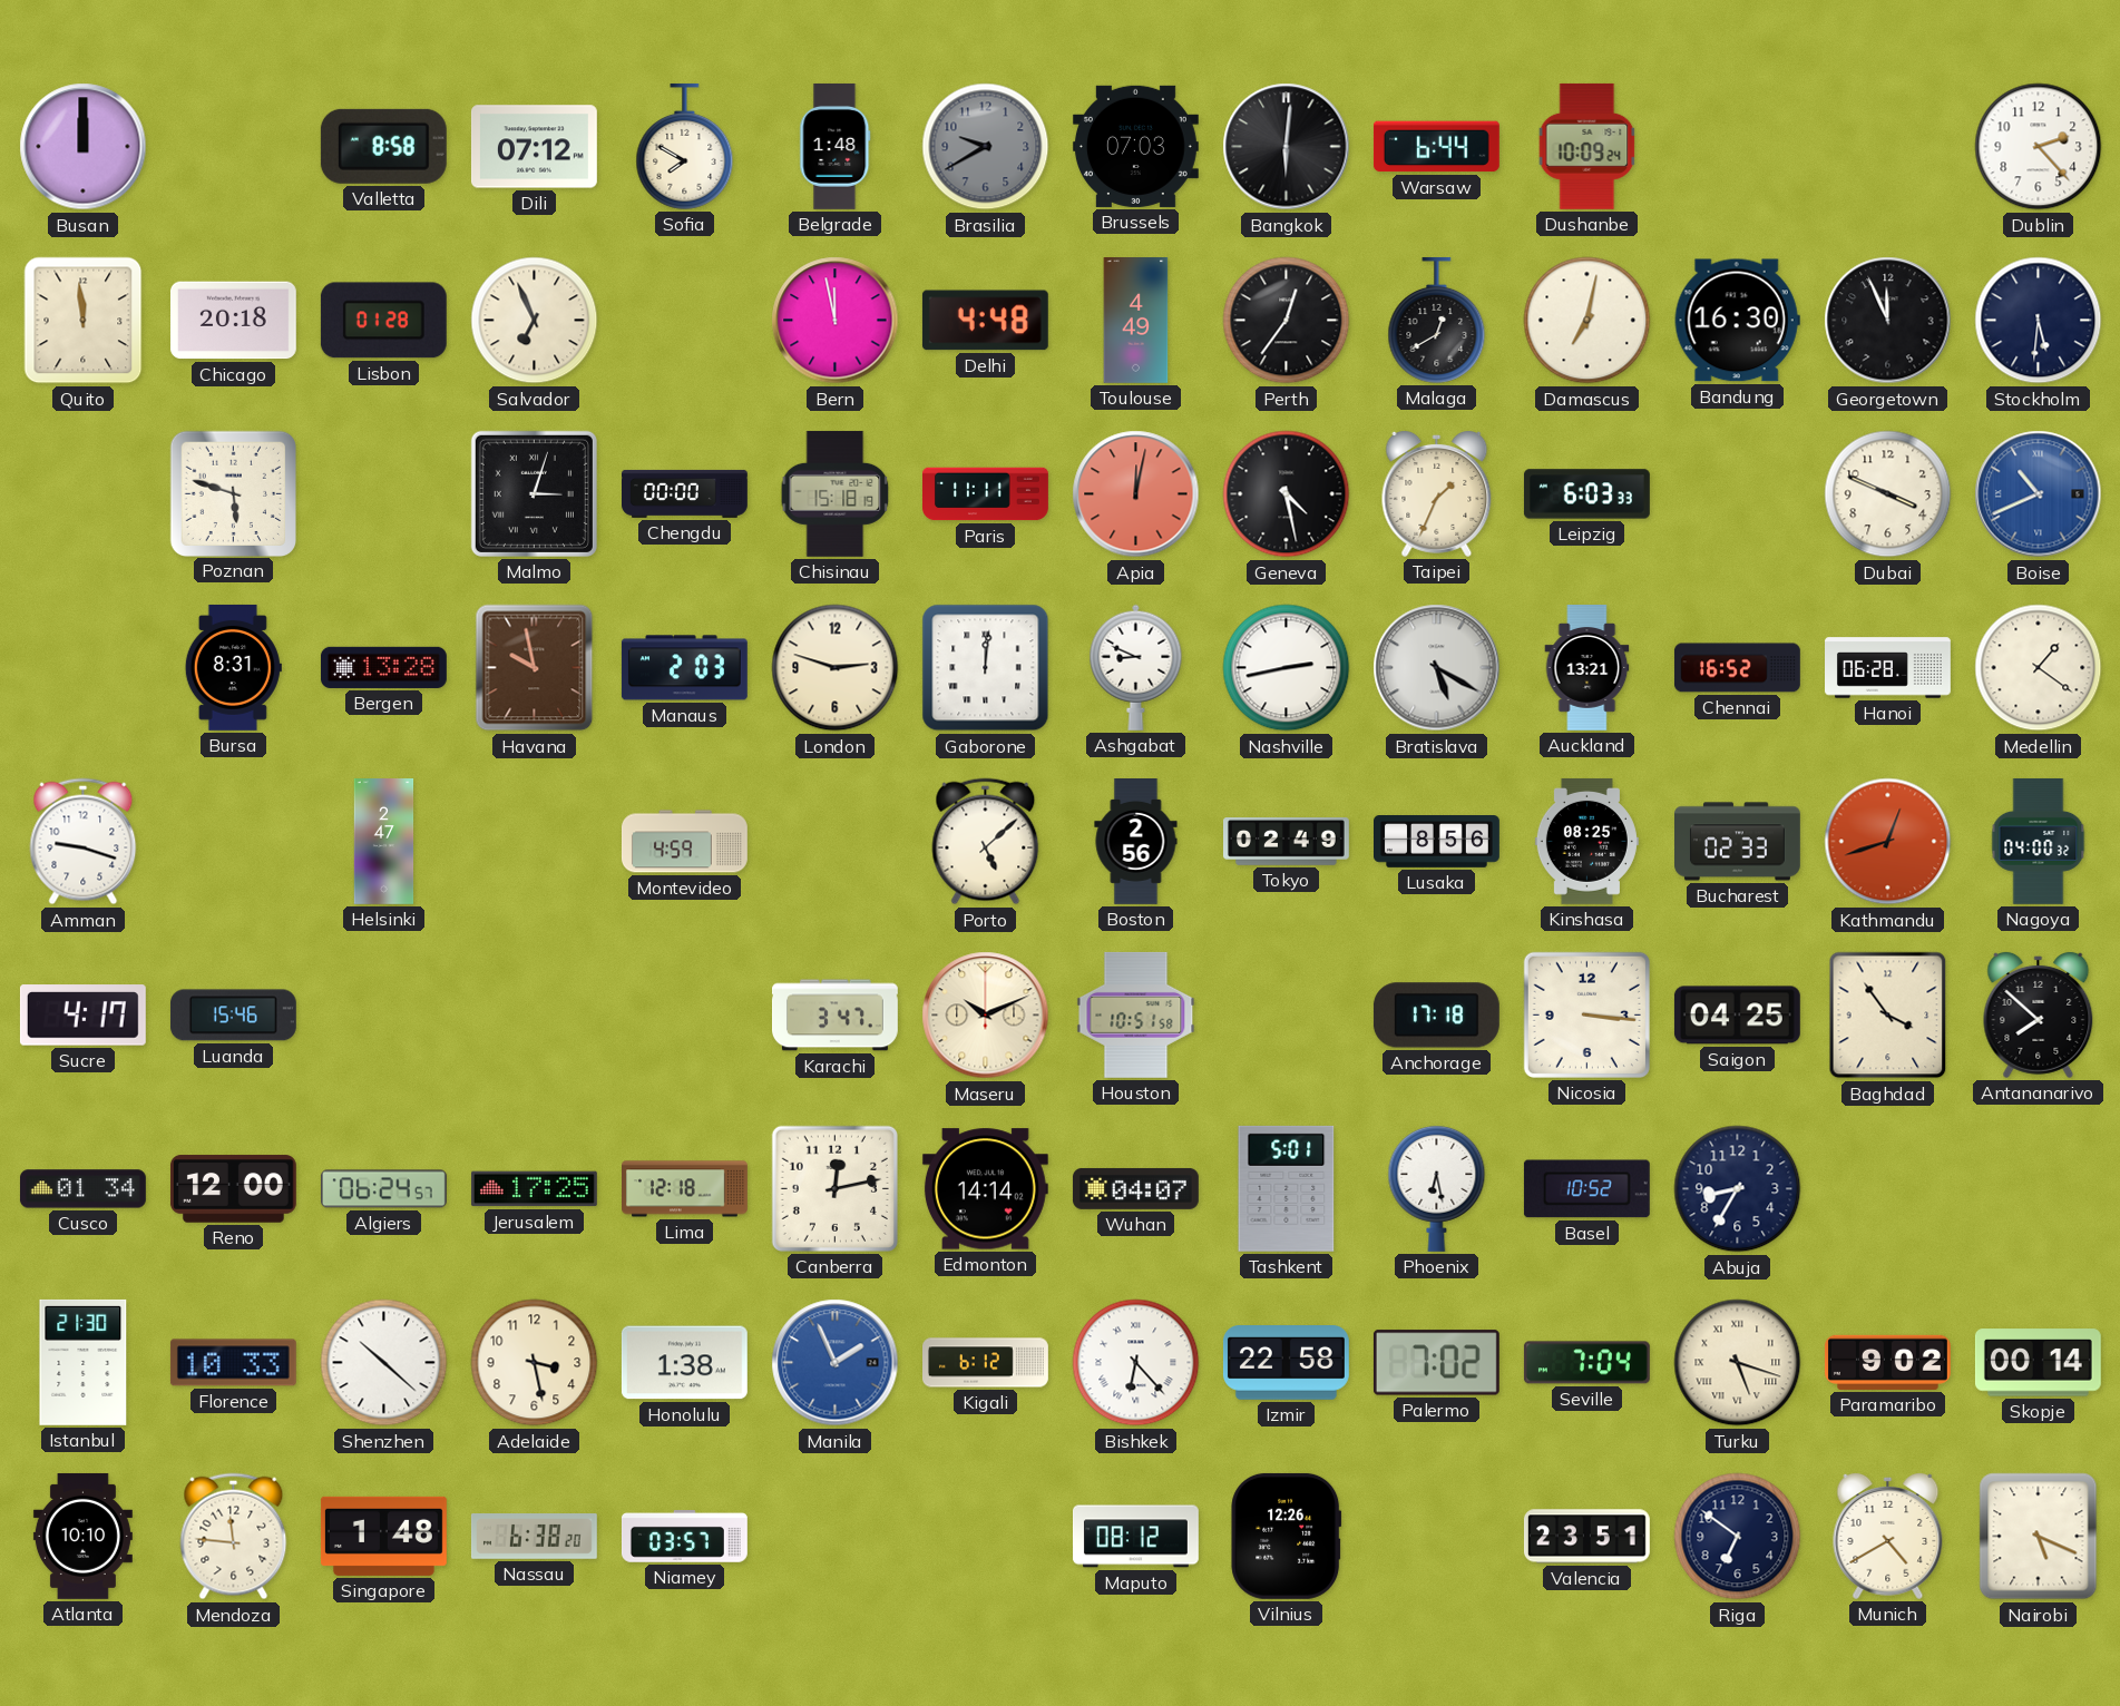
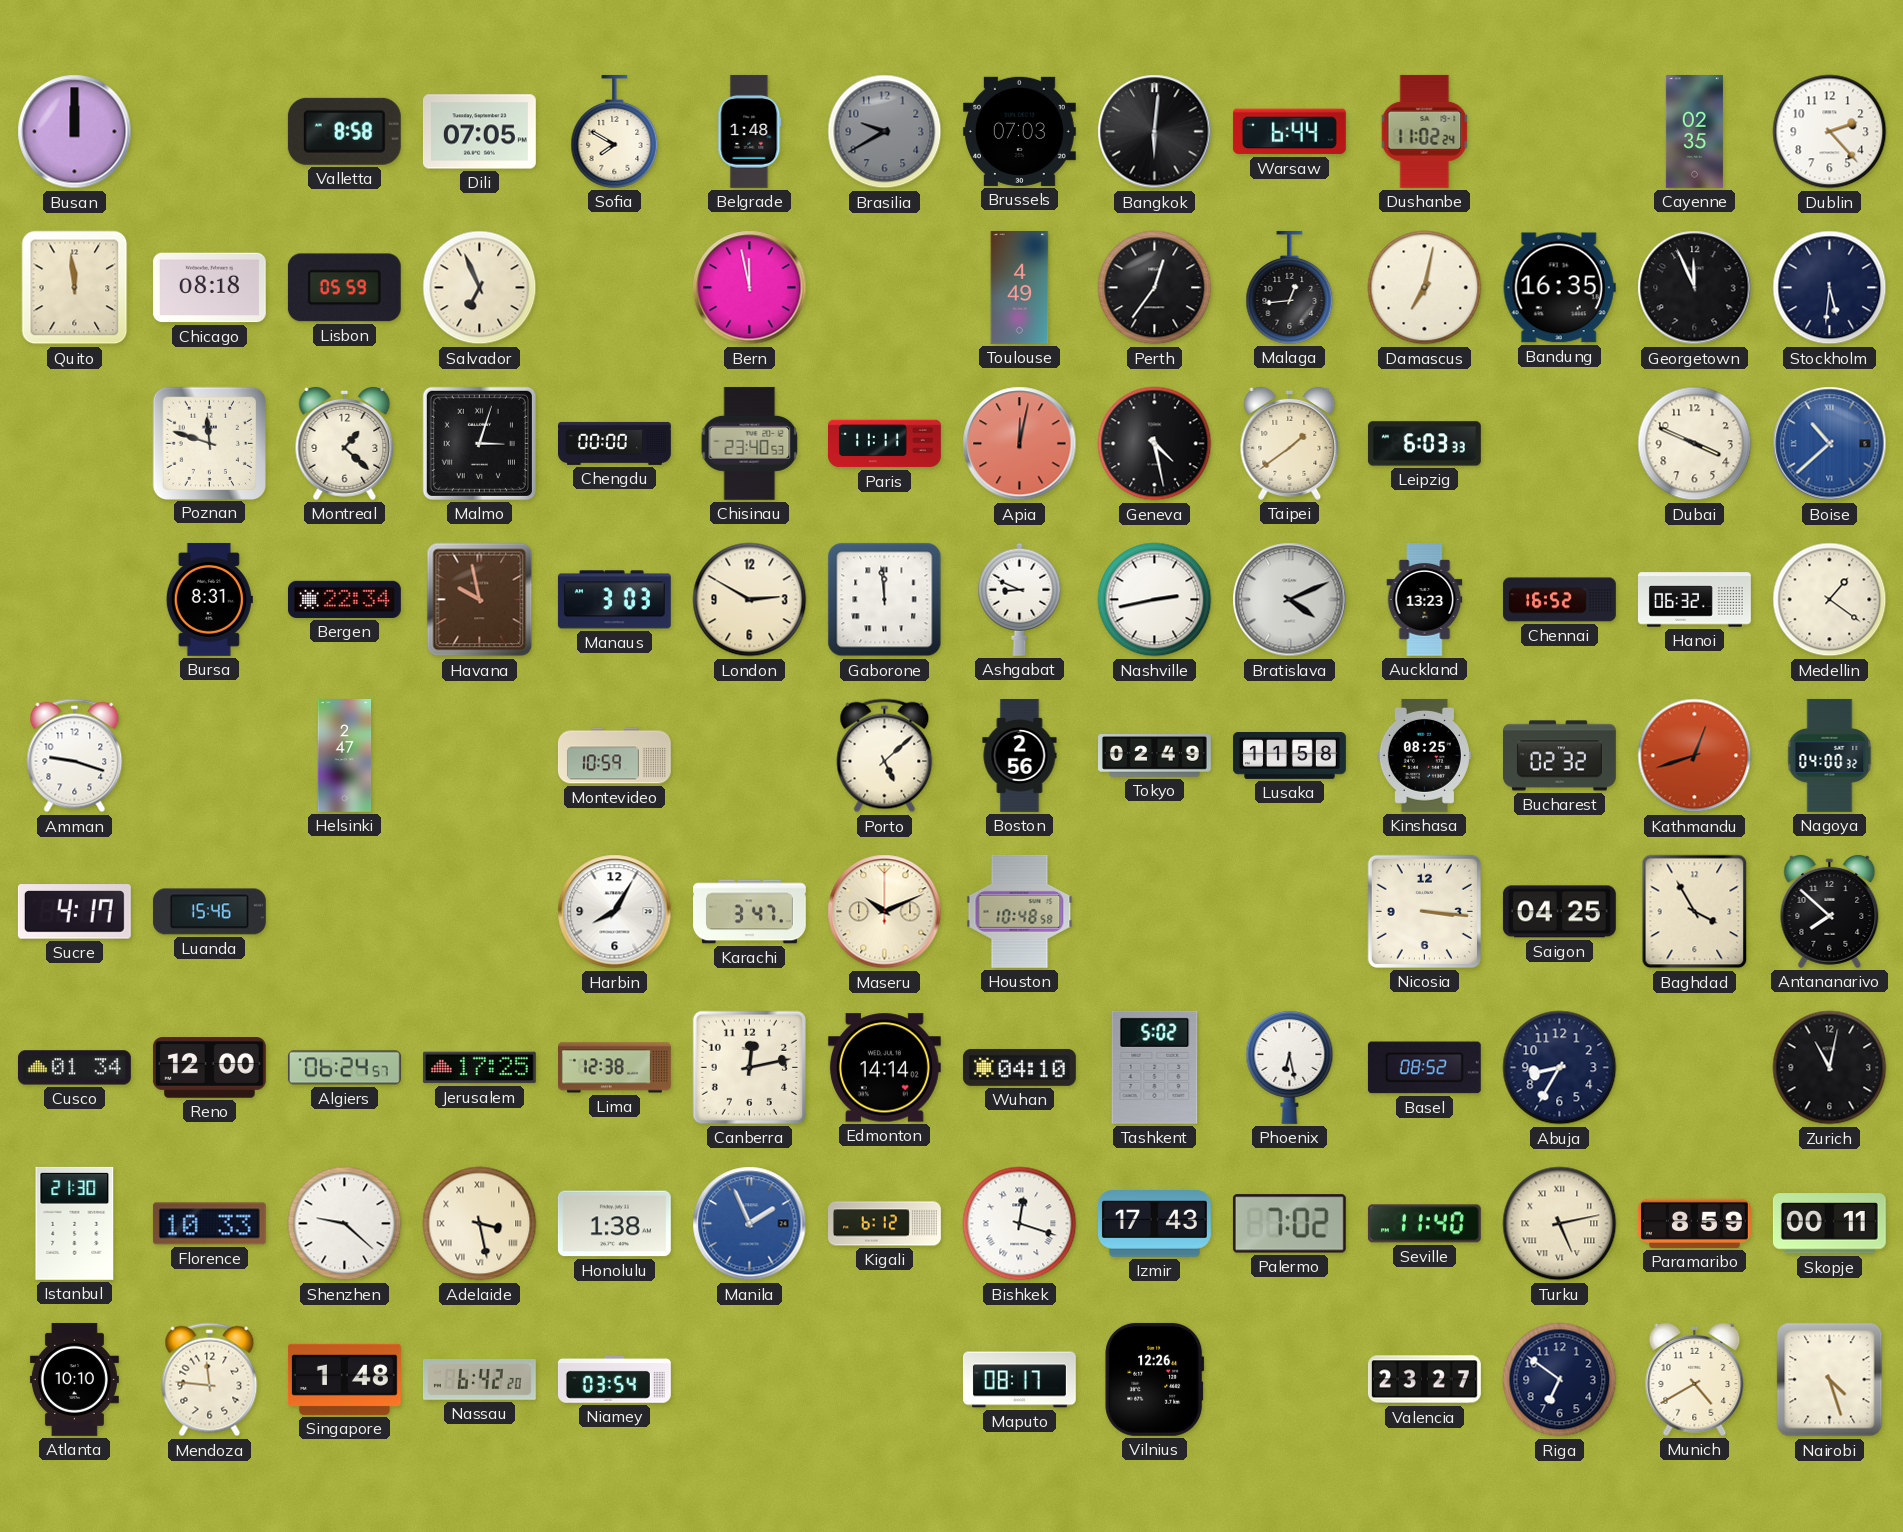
Dili: 07:12 -> 07:05
Dushanbe: 10:09 -> 11:02
Cayenne: none -> 02:35
Chicago: 20:18 -> 08:18
Lisbon: 01:28 -> 05:59
Delhi: 4:48 -> none
Malaga: 12:40 -> 12:44
Bandung: 16:30 -> 16:35
Poznan: 5:48 -> 11:48
Montreal: none -> 1:22
Chisinau: 15:18 -> 23:40
Taipei: 1:34 -> 1:39
Boise: 10:41 -> 10:38
Bergen: 13:28 -> 22:34
Manaus: 2:03 -> 3:03
London: 2:48 -> 2:50
Gaborone: 12:01 -> 11:59
Bratislava: 5:20 -> 4:11
Auckland: 13:21 -> 13:23
Hanoi: 06:28 -> 06:32
Montevideo: 4:59 -> 10:59
Lusaka: 8:56 -> 11:58
Bucharest: 02:33 -> 02:32
Harbin: none -> 8:05
Houston: 10:51 -> 10:48
Anchorage: 17:18 -> none
Baghdad: 3:54 -> 3:55
Lima: 12:18 -> 12:38
Wuhan: 04:07 -> 04:10
Tashkent: 5:01 -> 5:02
Basel: 10:52 -> 08:52
Zurich: none -> 11:02
Shenzhen: 10:22 -> 9:22
Adelaide numerals: Arabic -> Roman
Bishkek: 6:23 -> 12:18
Izmir: 22:58 -> 17:43
Seville: 7:04 -> 11:40
Turku: 5:18 -> 5:13
Paramaribo: 9:02 -> 8:59
Skopje: 00:14 -> 00:11
Nassau: 6:38 -> 6:42
Niamey: 03:57 -> 03:54
Maputo: 08:12 -> 08:17
Valencia: 23:51 -> 23:27
Nairobi: 5:19 -> 4:27
